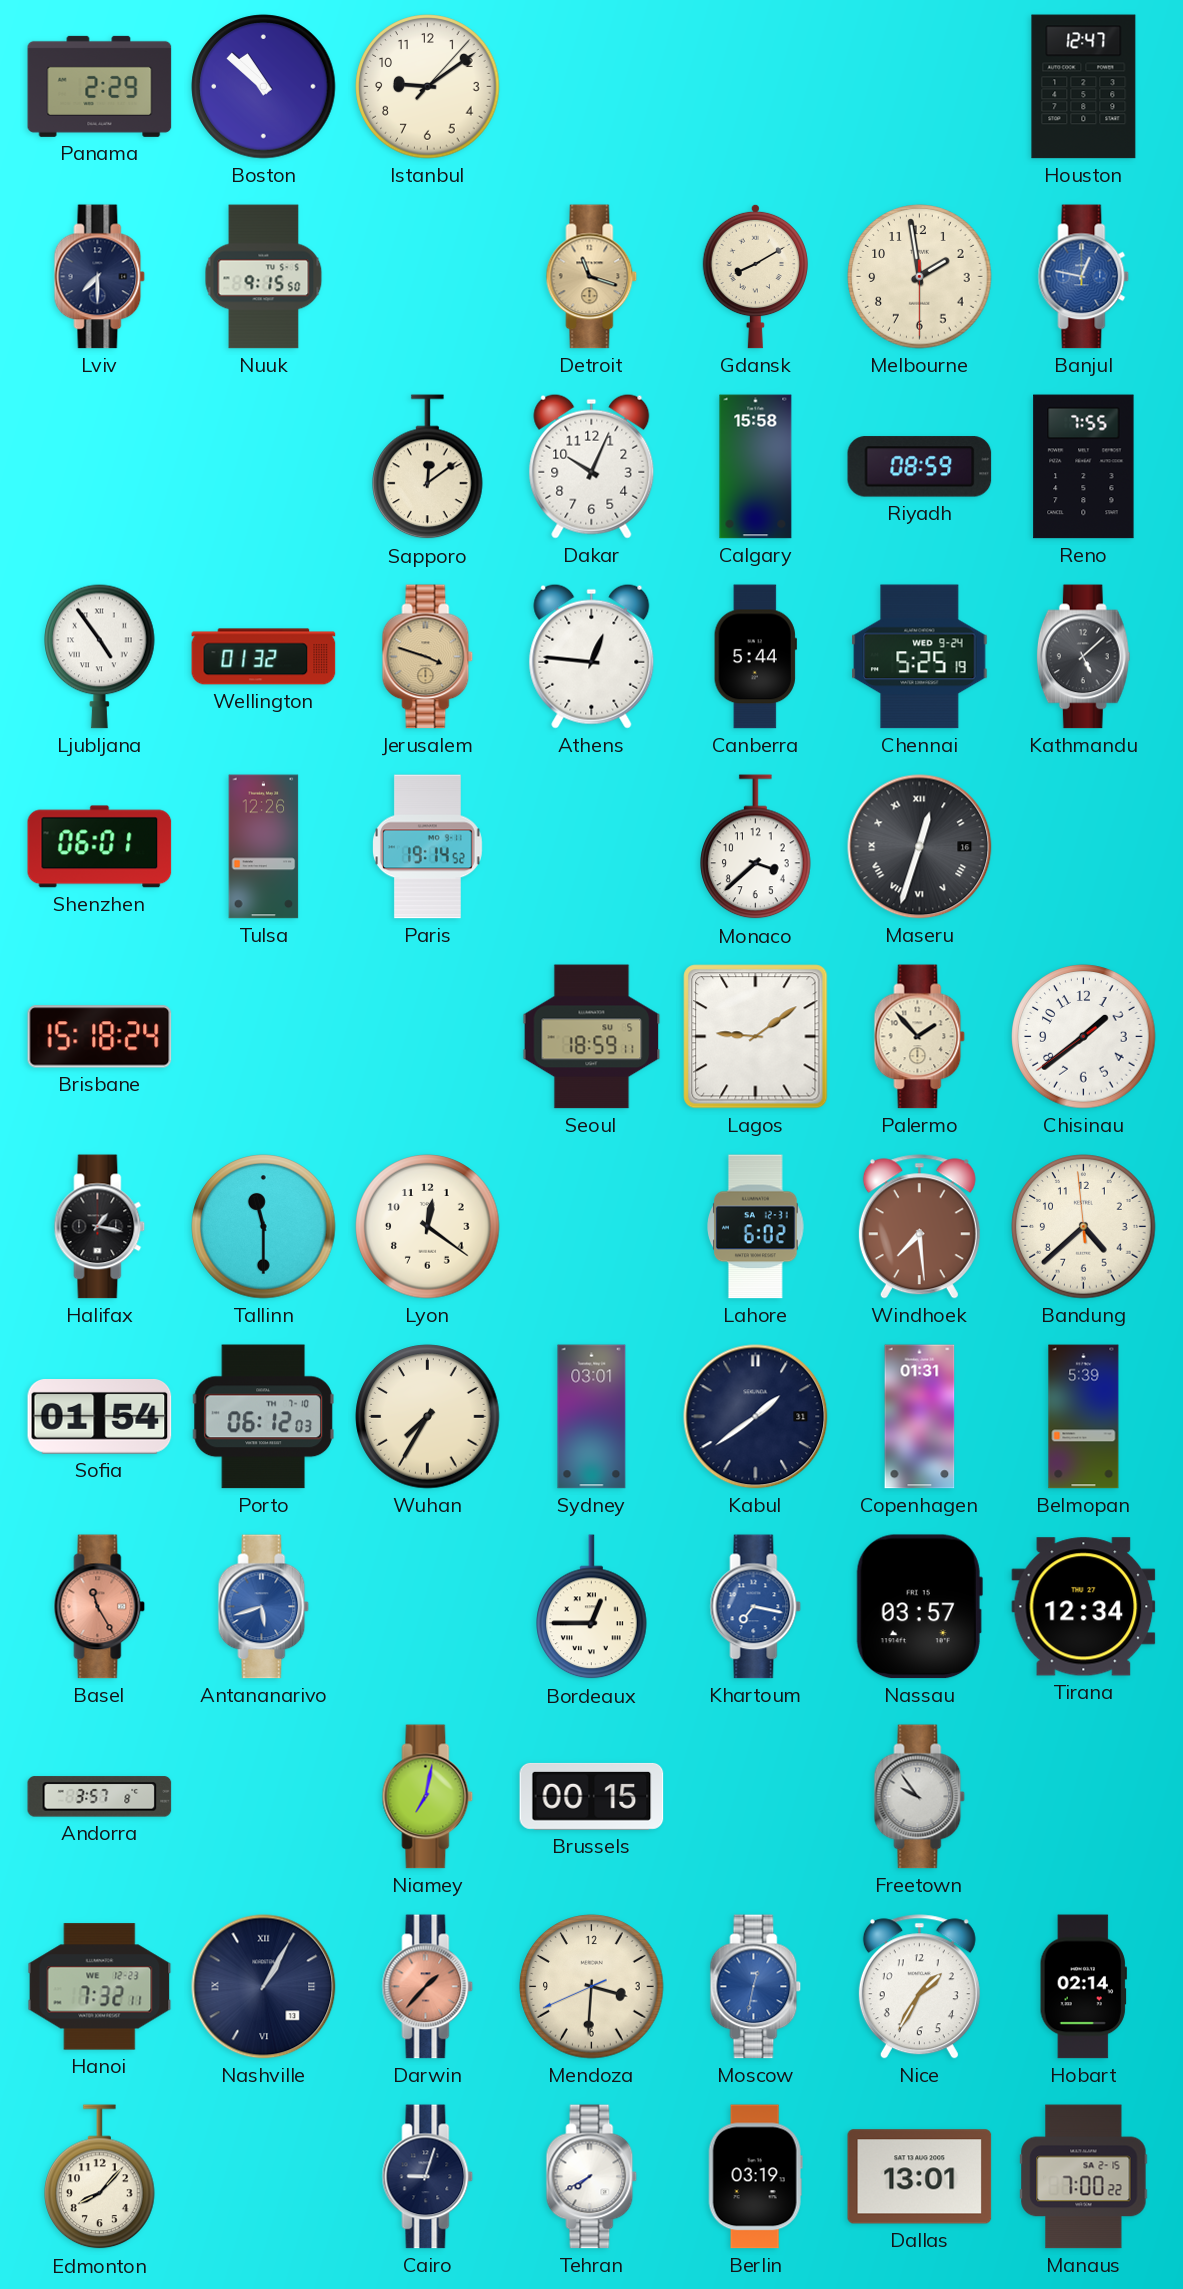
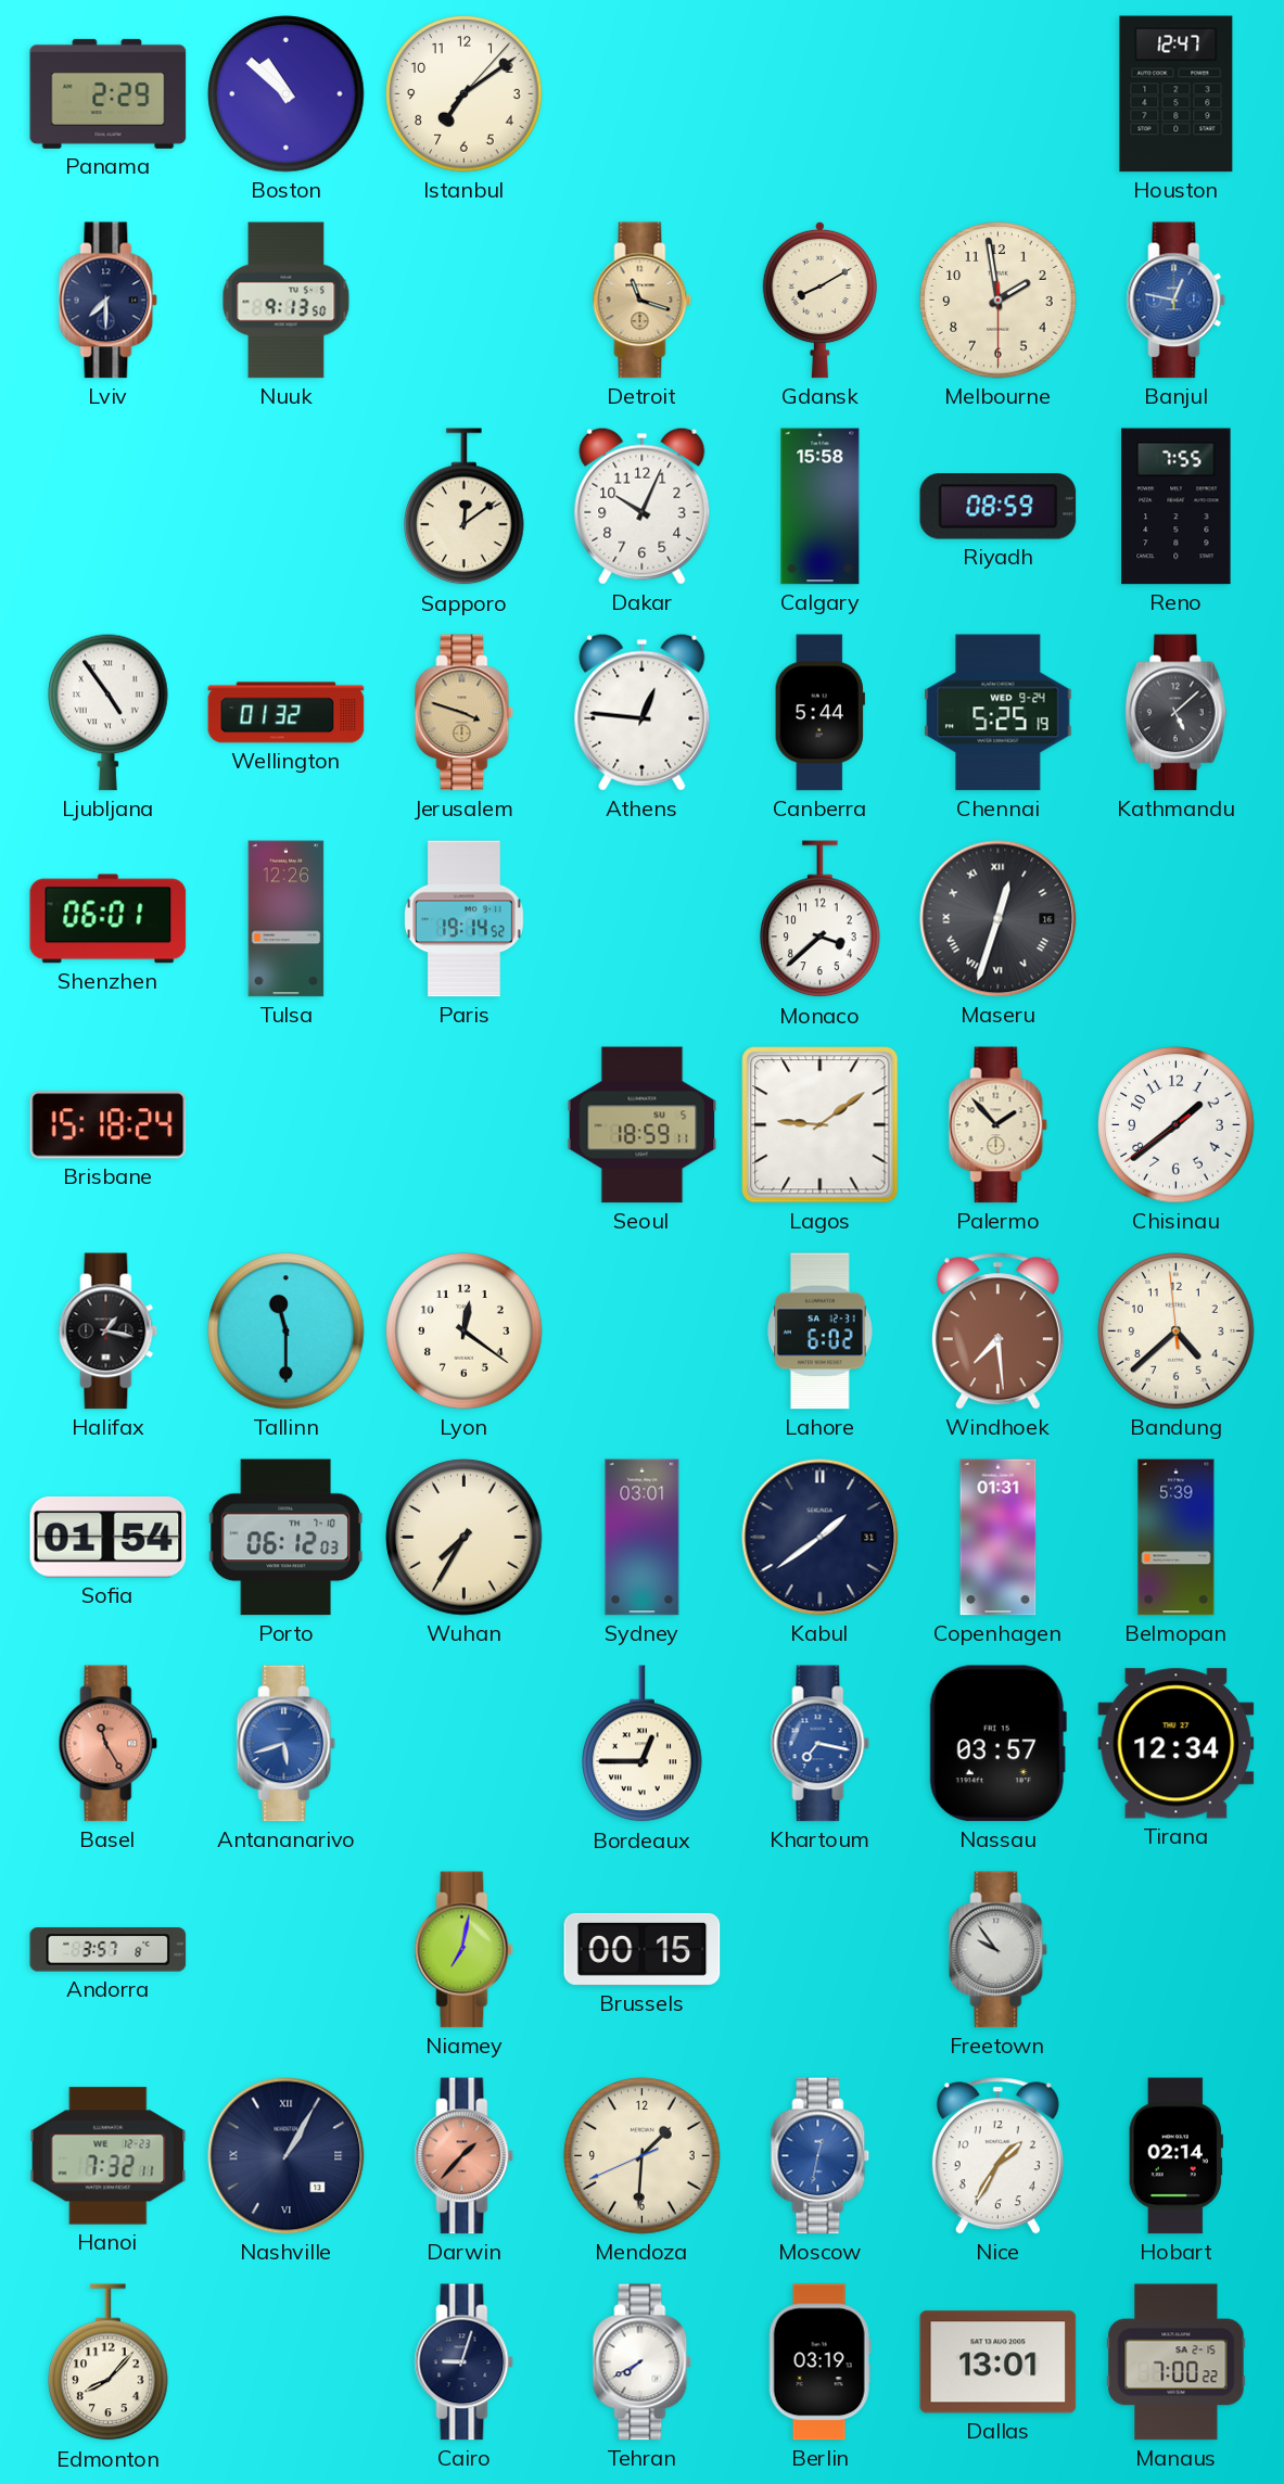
Istanbul: 9:09 -> 7:09
Nuuk: 9:15 -> 9:13
Mendoza: 3:30 -> 1:30
